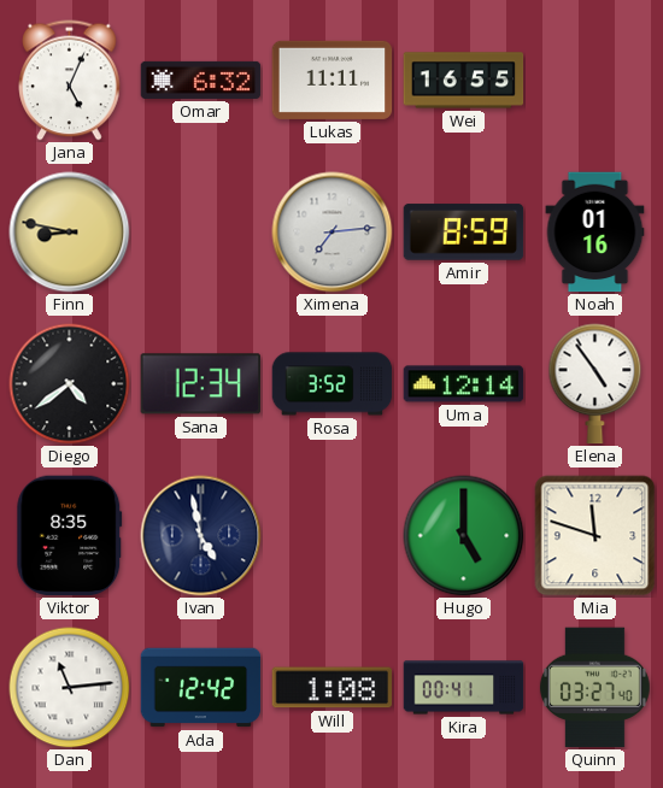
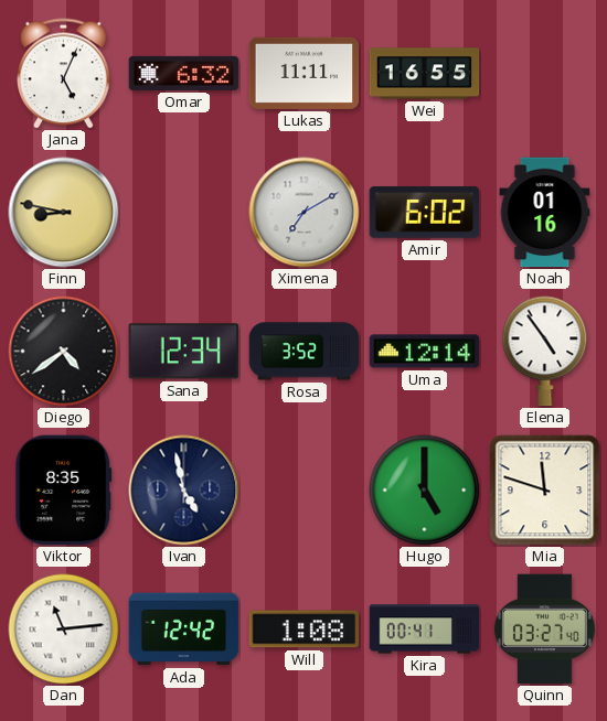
Ximena: 7:14 -> 7:10
Amir: 8:59 -> 6:02
